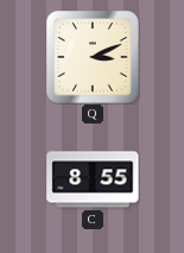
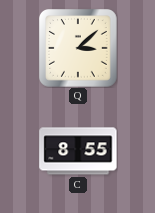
Q: 3:11 -> 3:08
